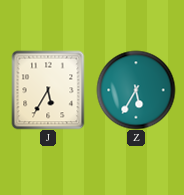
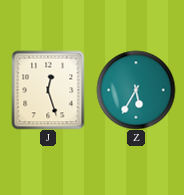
J: 5:35 -> 12:27
